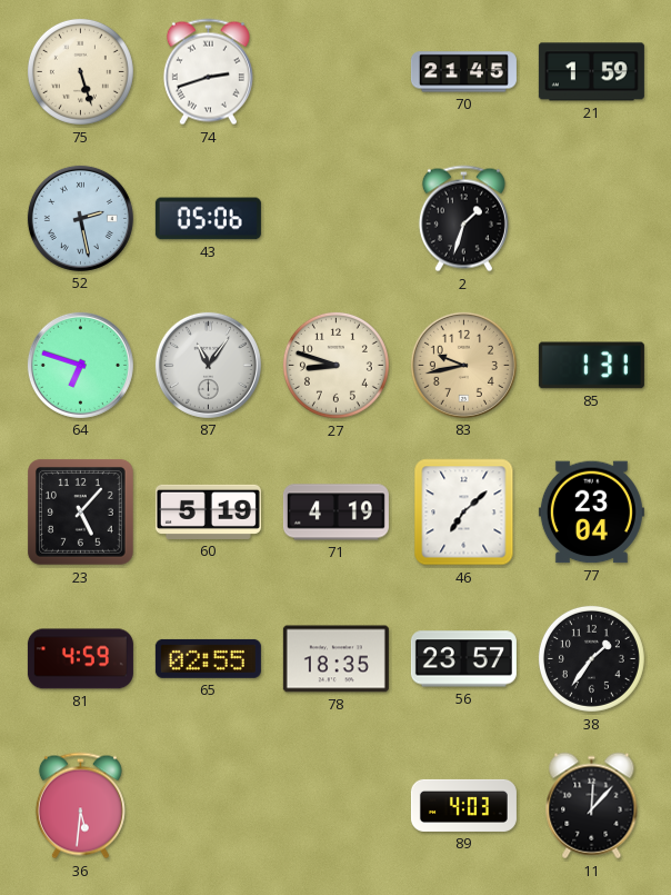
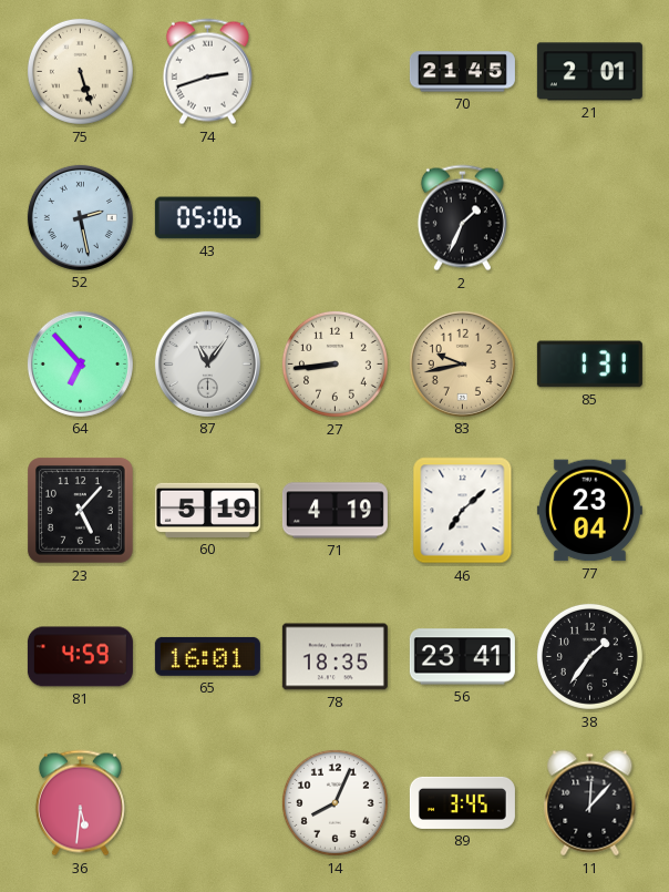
21: 1:59 -> 2:01
2: 1:33 -> 1:34
64: 6:48 -> 6:53
27: 8:48 -> 8:44
65: 02:55 -> 16:01
56: 23:57 -> 23:41
14: none -> 8:04
89: 4:03 -> 3:45
